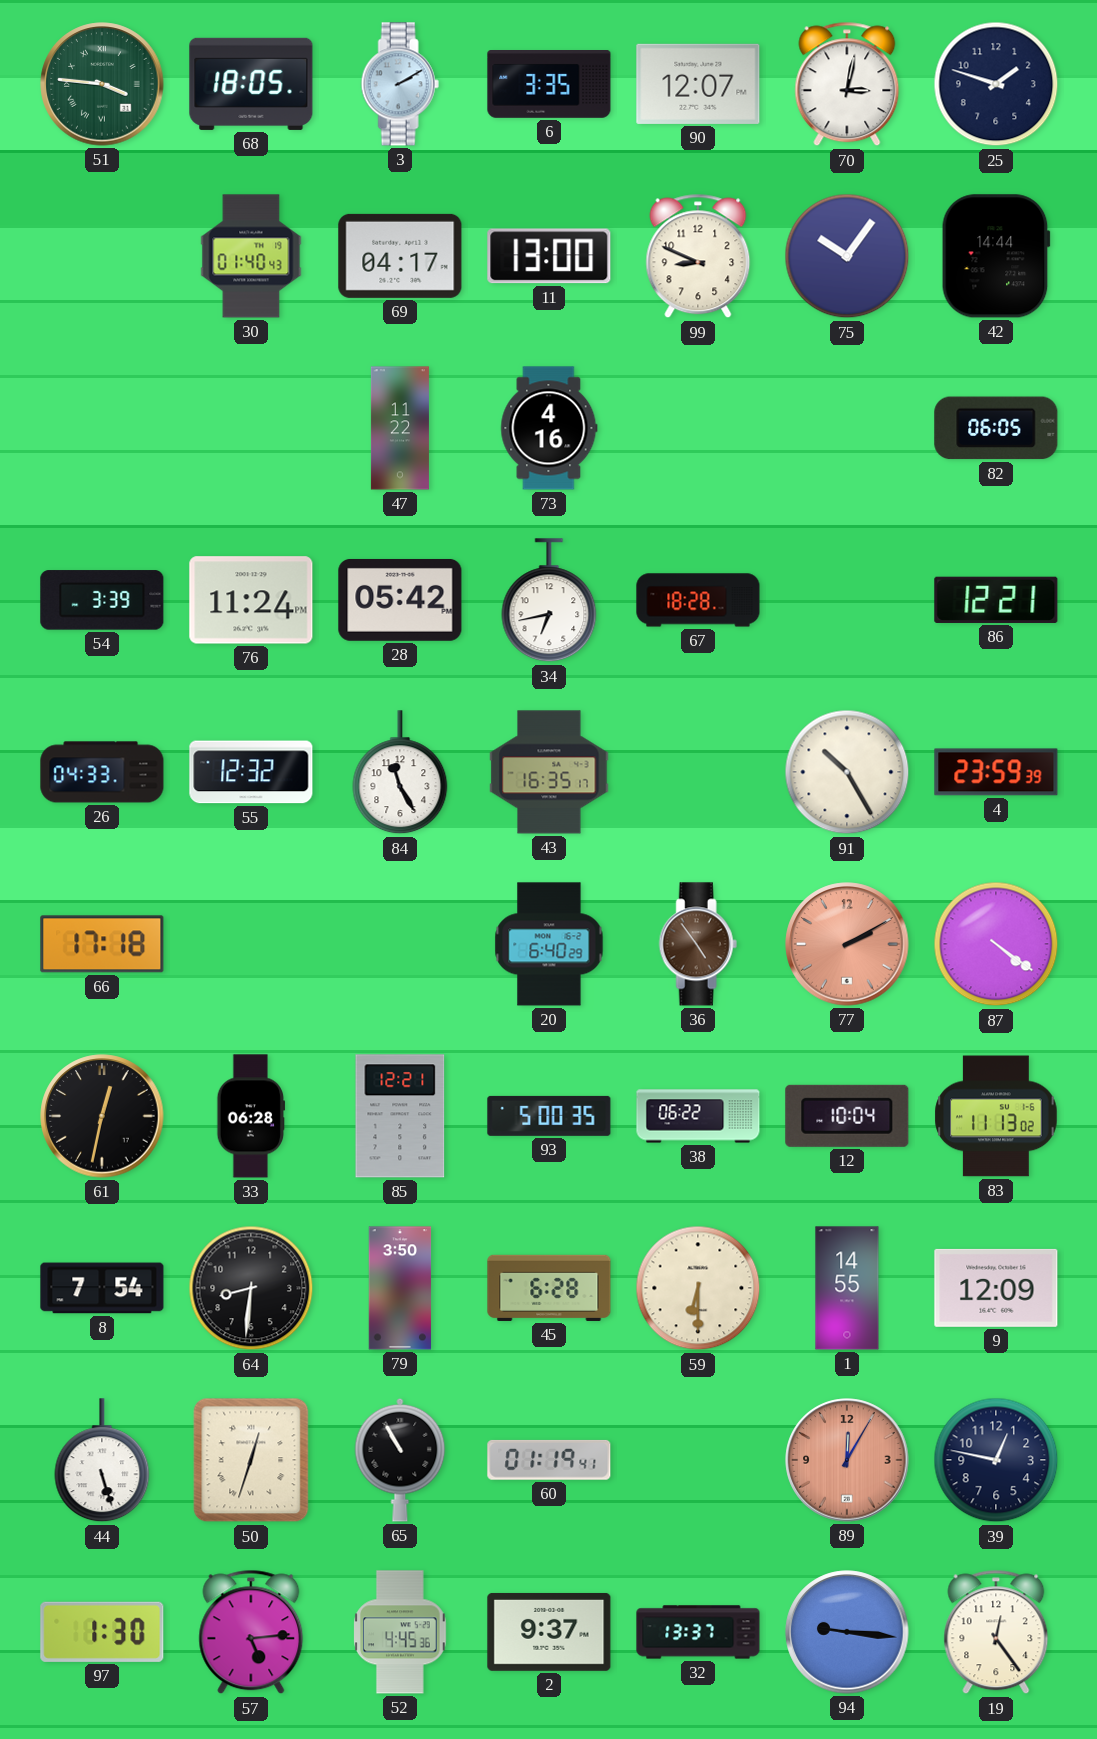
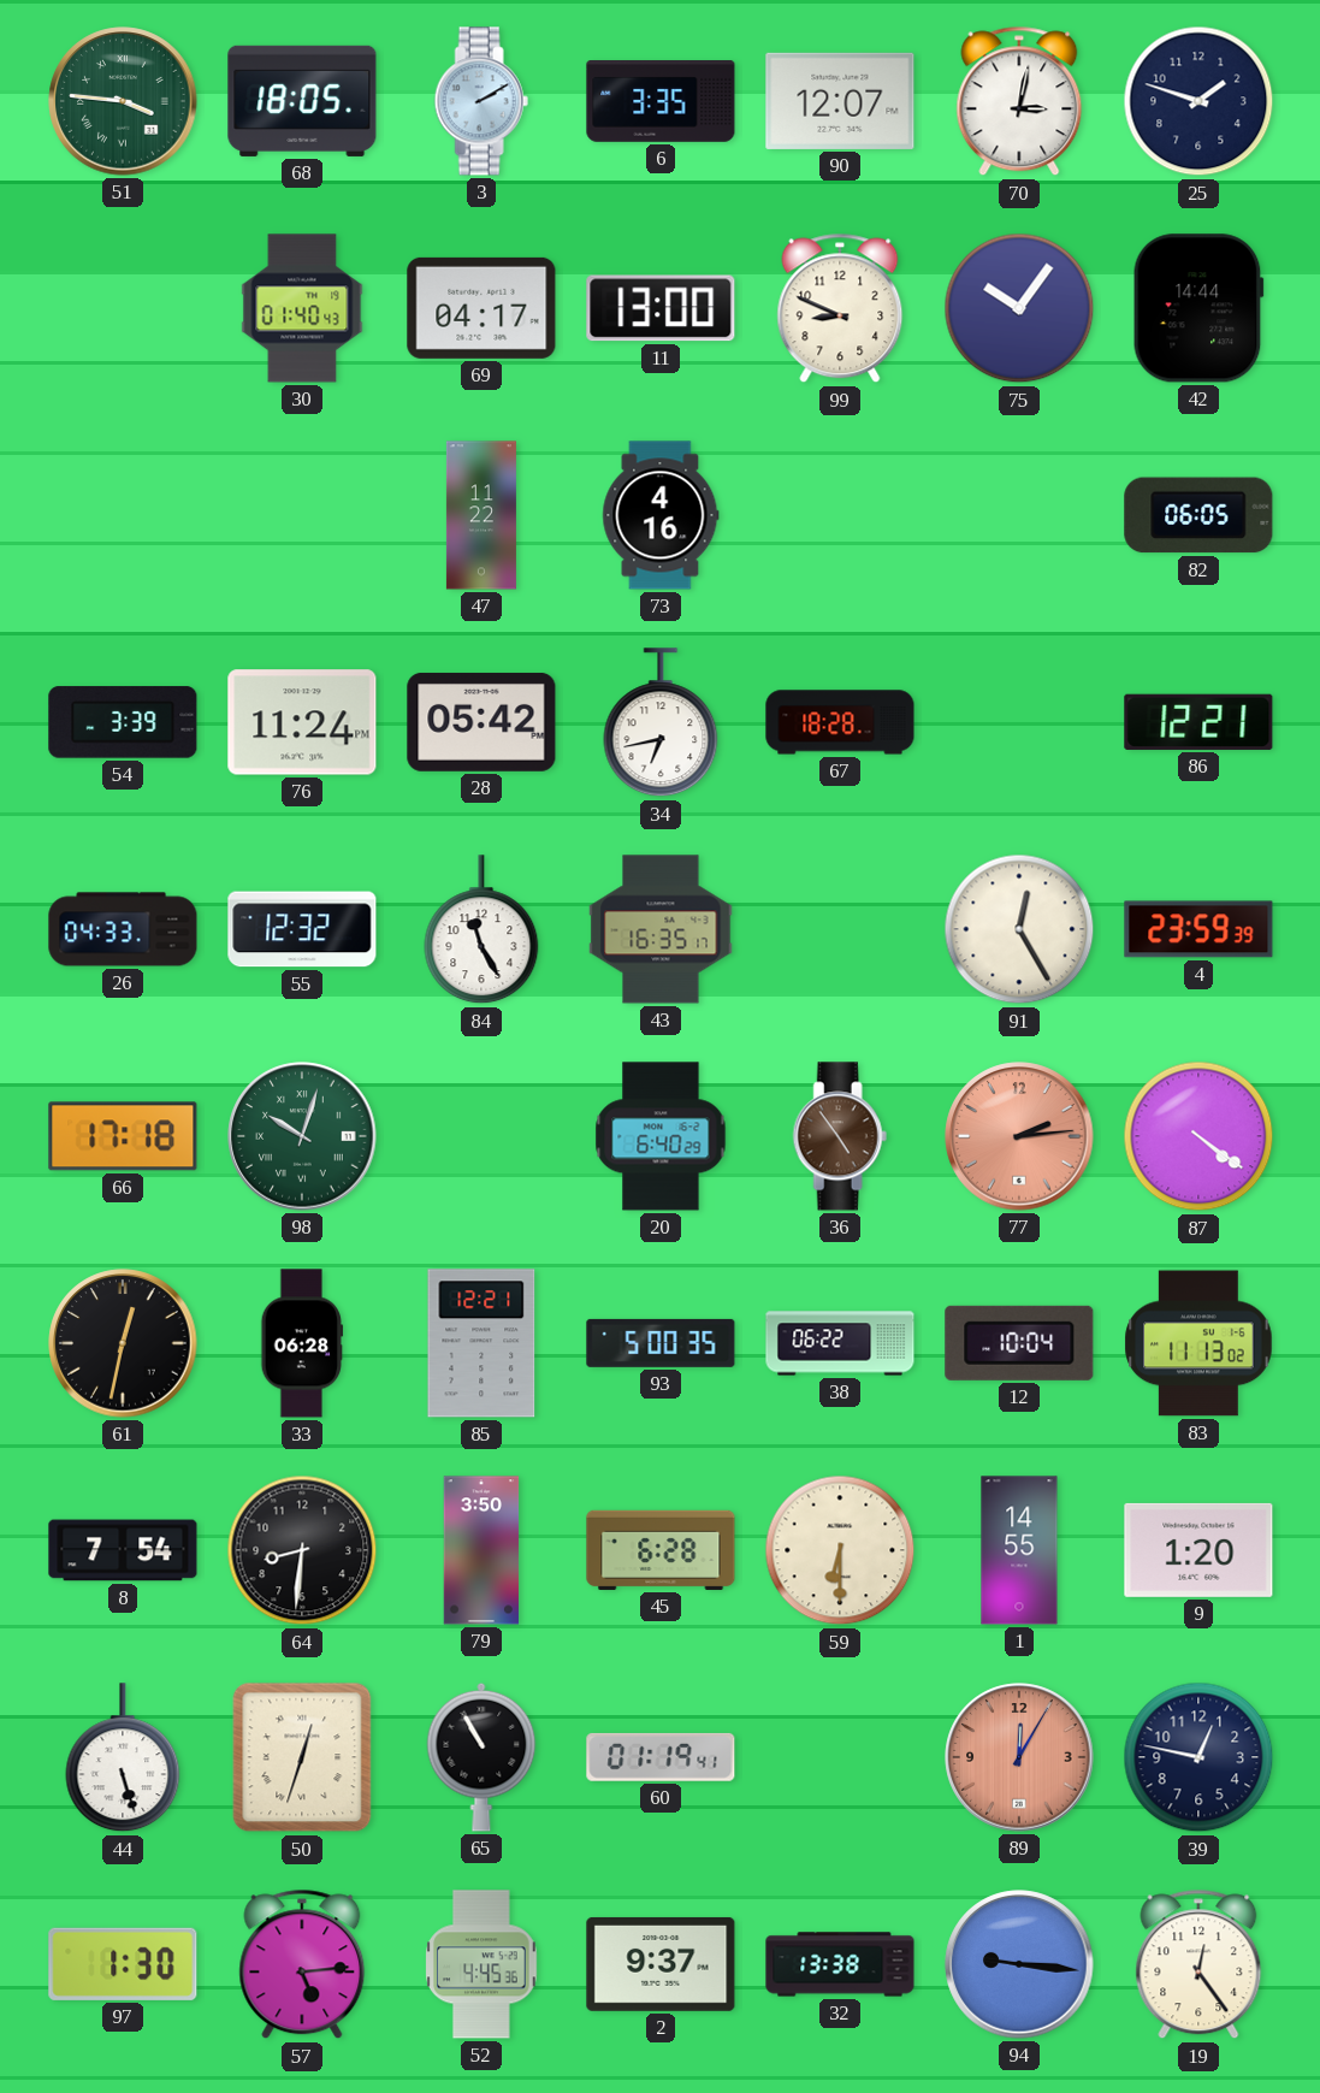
91: 10:25 -> 12:25
98: none -> 10:03
77: 2:10 -> 2:14
9: 12:09 -> 1:20
32: 13:37 -> 13:38
